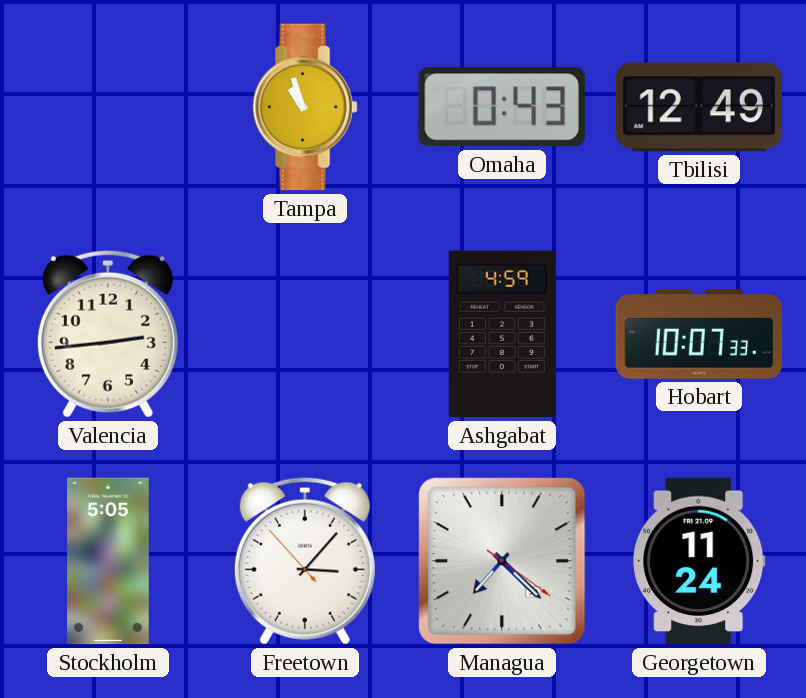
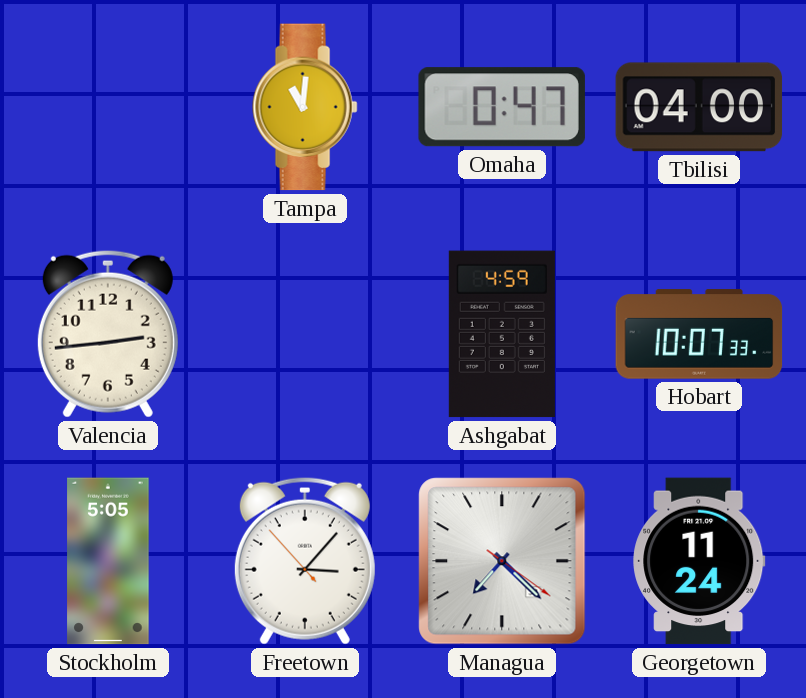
Tampa: 10:57 -> 11:01
Omaha: 0:43 -> 0:47
Tbilisi: 12:49 -> 04:00
